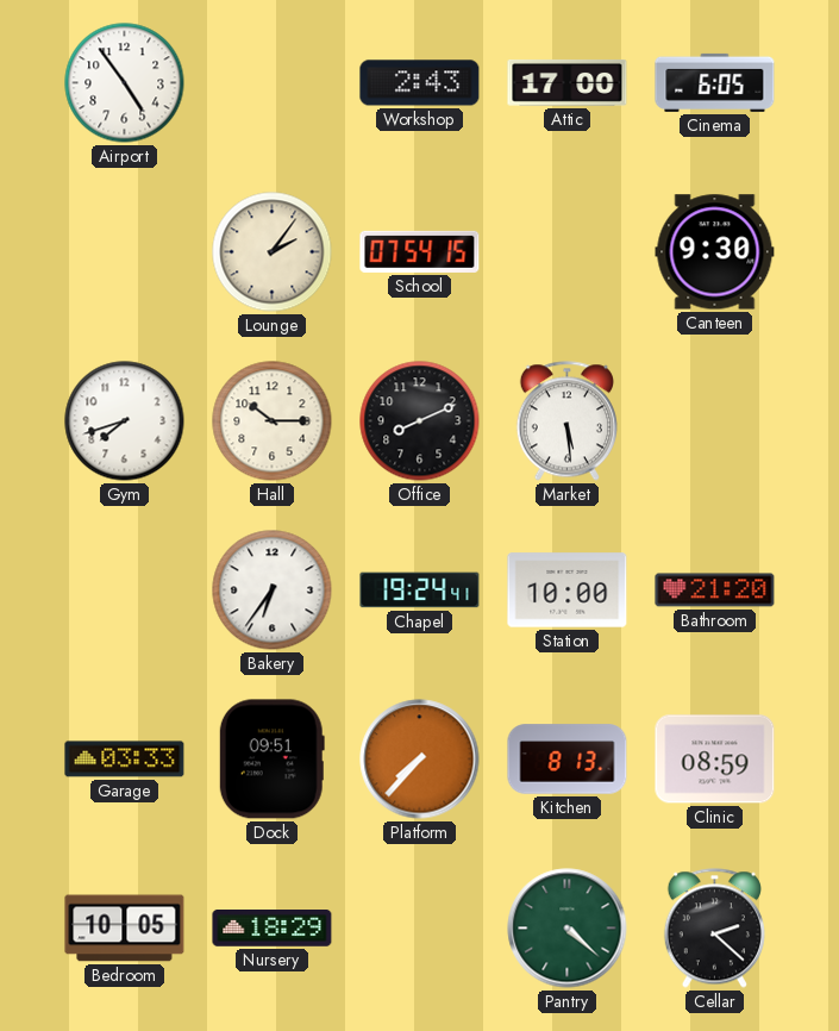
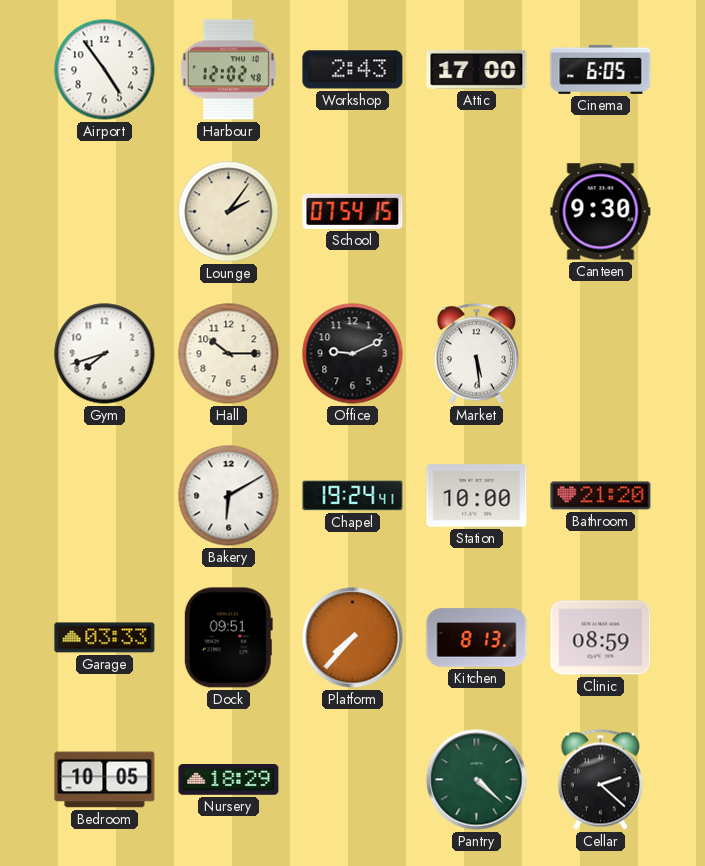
Harbour: none -> 12:02
Office: 8:11 -> 9:11
Bakery: 6:36 -> 6:10
